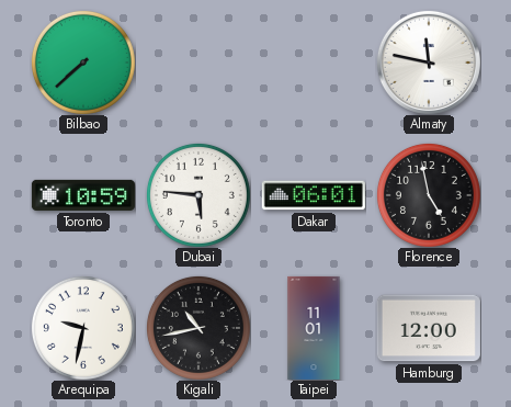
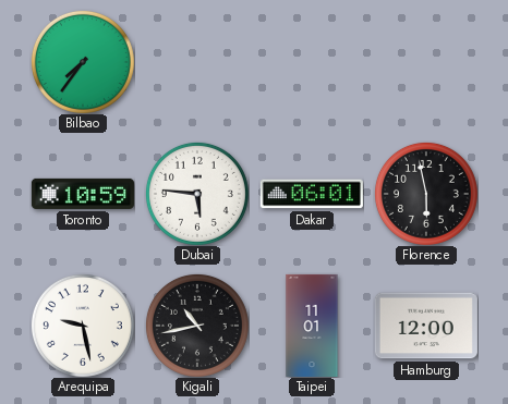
Bilbao: 7:38 -> 7:36
Almaty: 11:47 -> none
Florence: 4:58 -> 5:58
Arequipa: 9:32 -> 9:28
